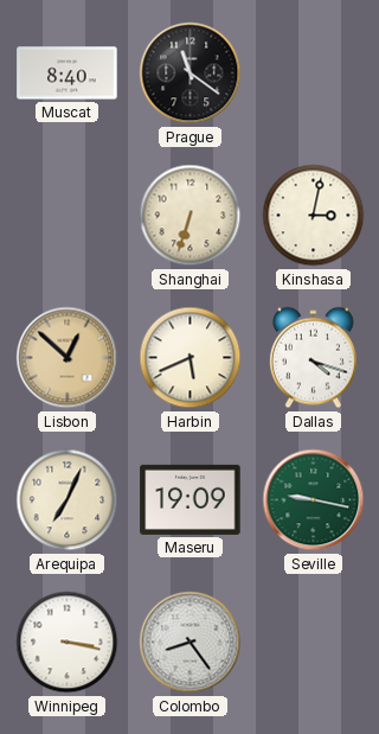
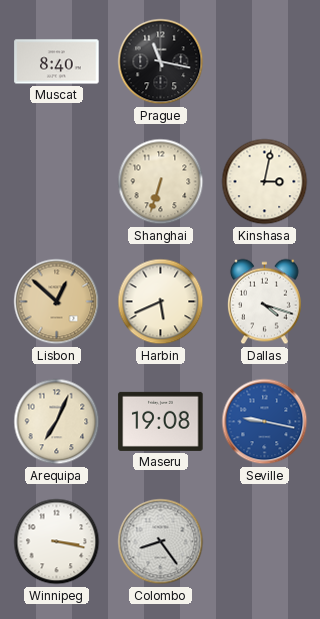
Prague: 11:21 -> 11:17
Maseru: 19:09 -> 19:08
Seville dial: green -> blue
